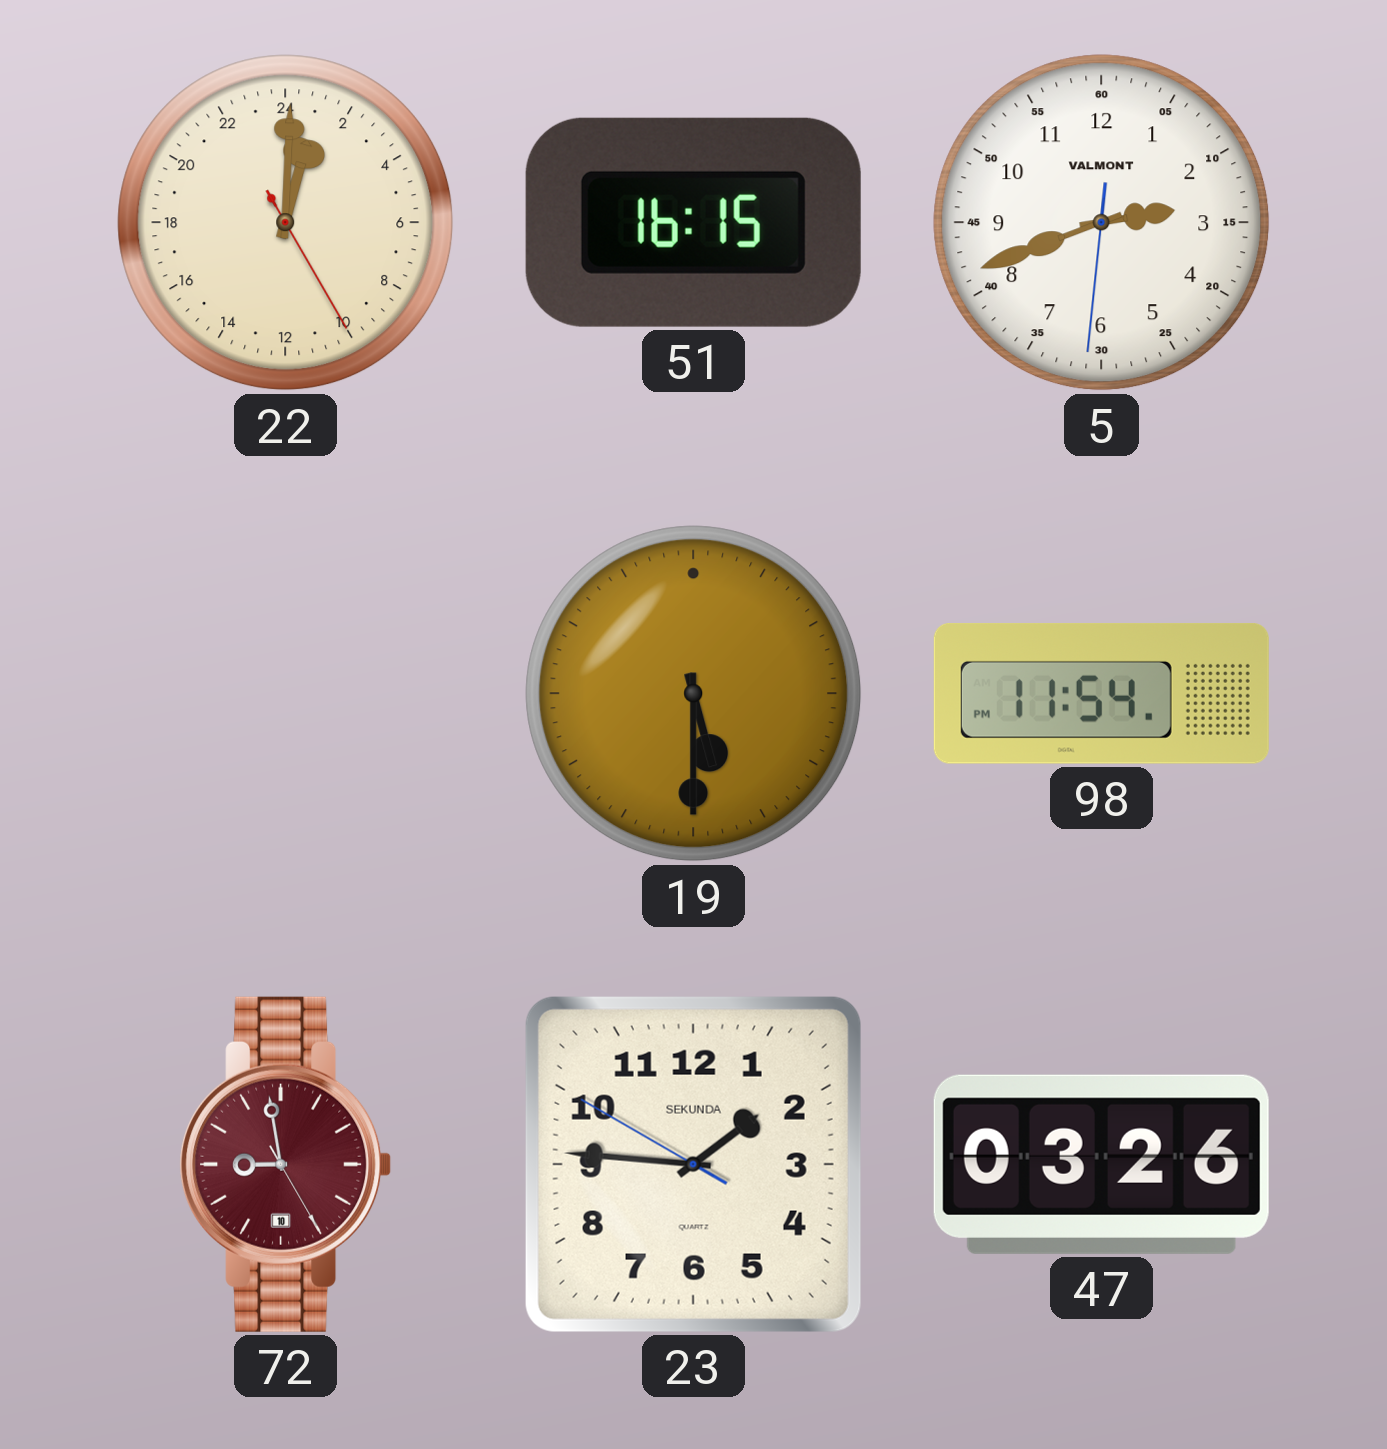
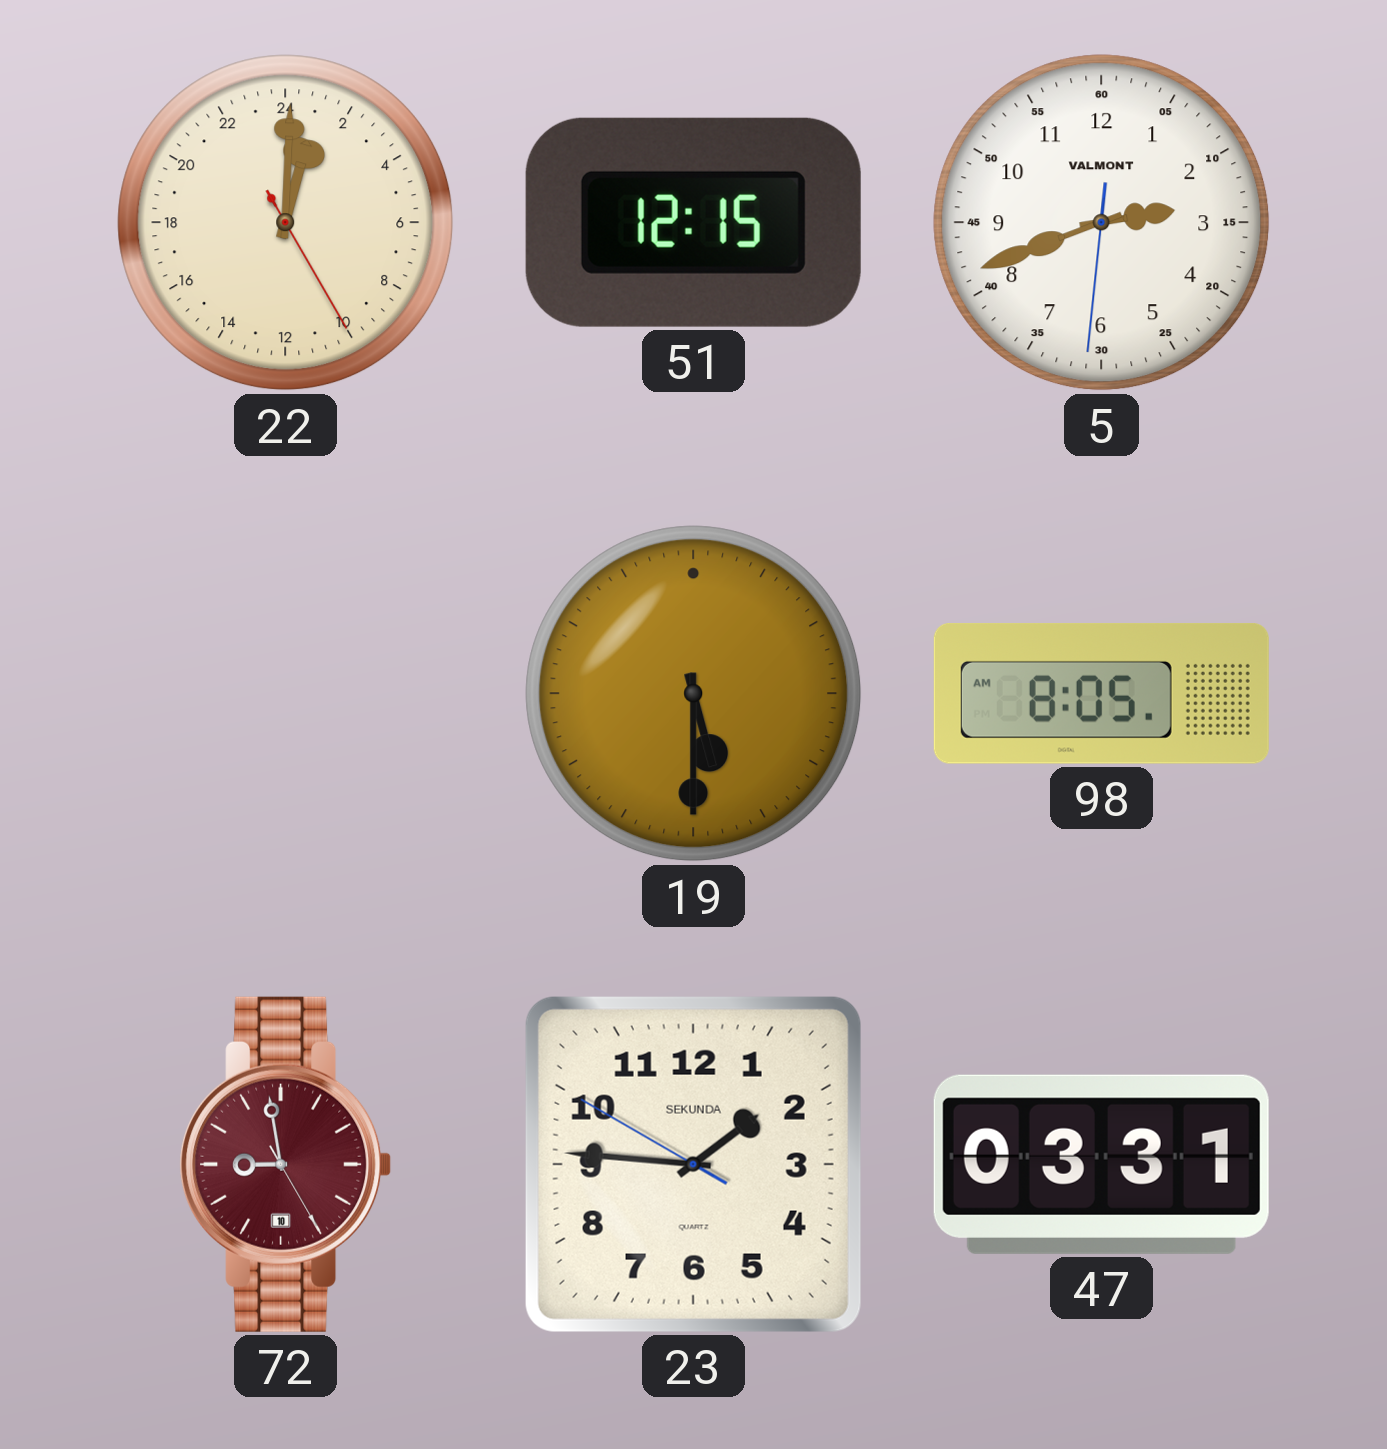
51: 16:15 -> 12:15
98: 11:54 -> 8:05
47: 03:26 -> 03:31
